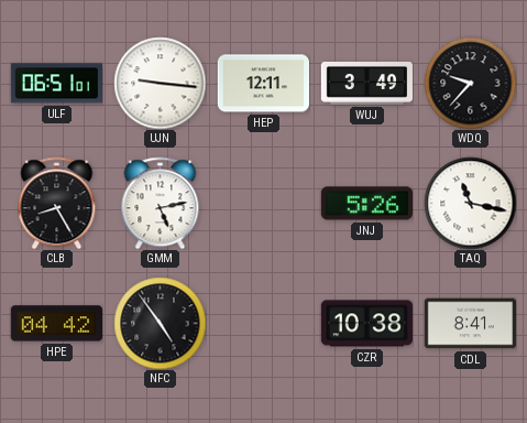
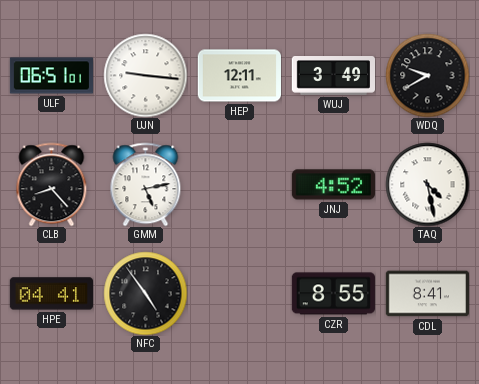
WDQ: 9:37 -> 9:40
CLB: 8:25 -> 8:23
JNJ: 5:26 -> 4:52
TAQ: 11:17 -> 4:28
HPE: 04:42 -> 04:41
CZR: 10:38 -> 8:55
